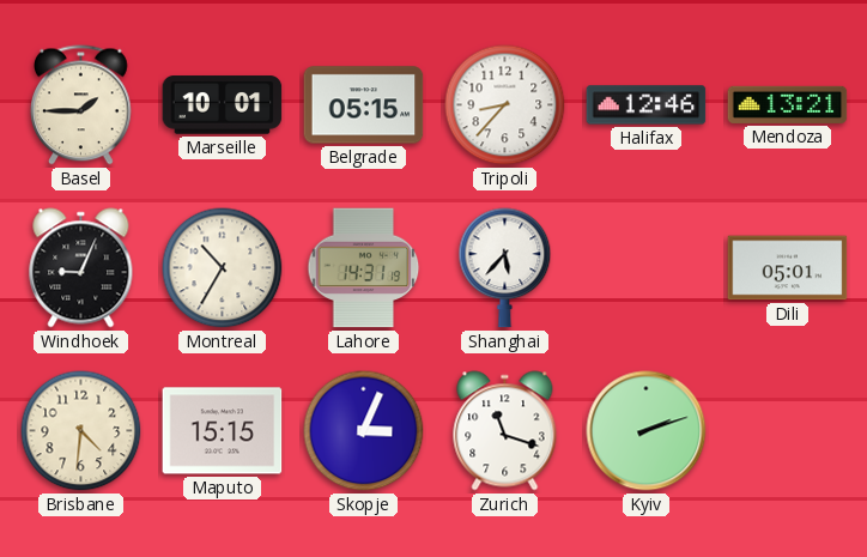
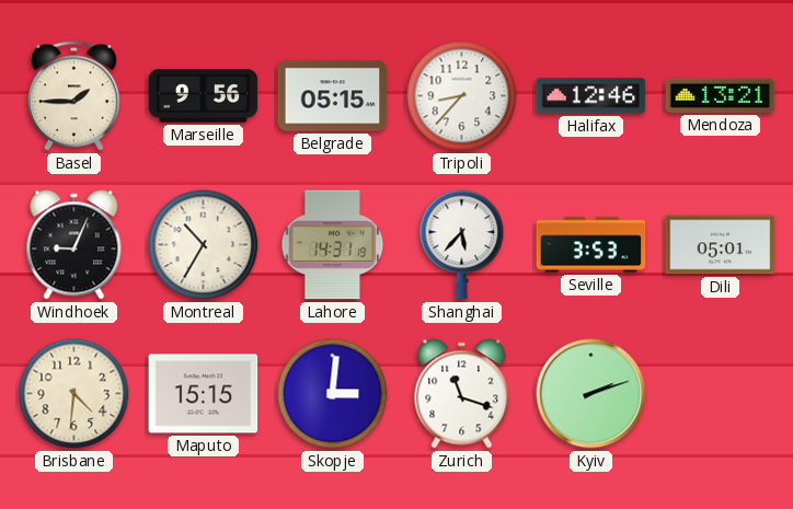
Marseille: 10:01 -> 9:56
Seville: none -> 3:53
Skopje: 3:04 -> 3:01
